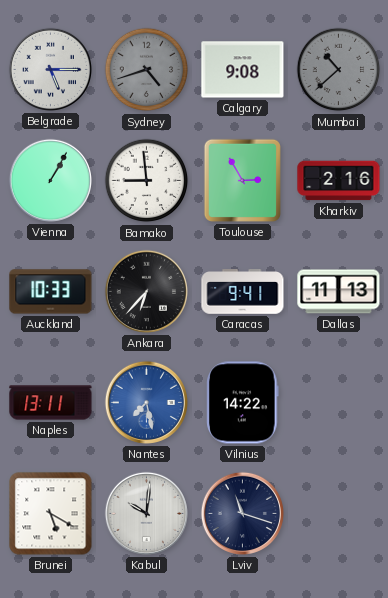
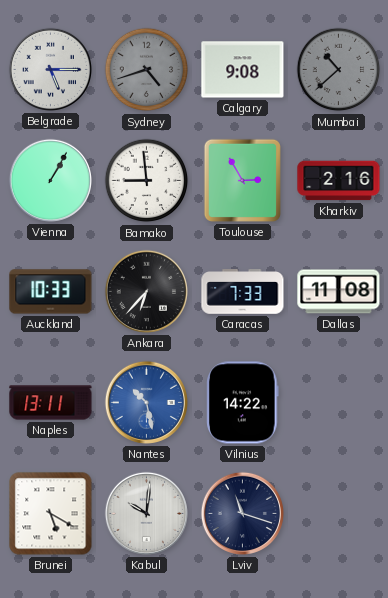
Caracas: 9:41 -> 7:33
Dallas: 11:13 -> 11:08
Nantes: 7:28 -> 10:28
